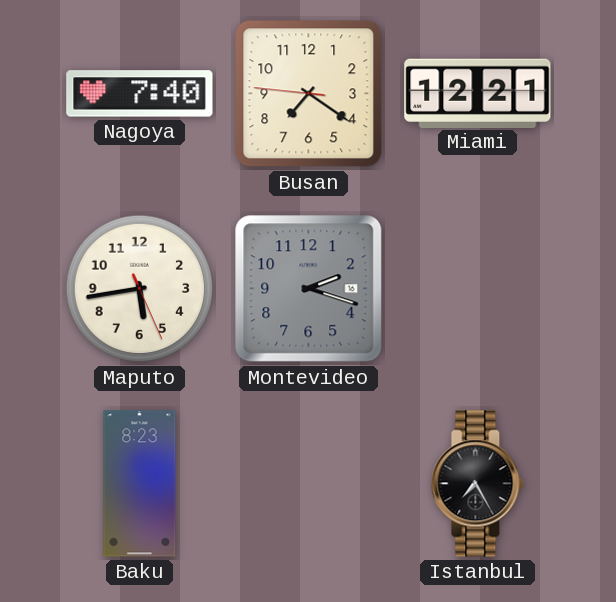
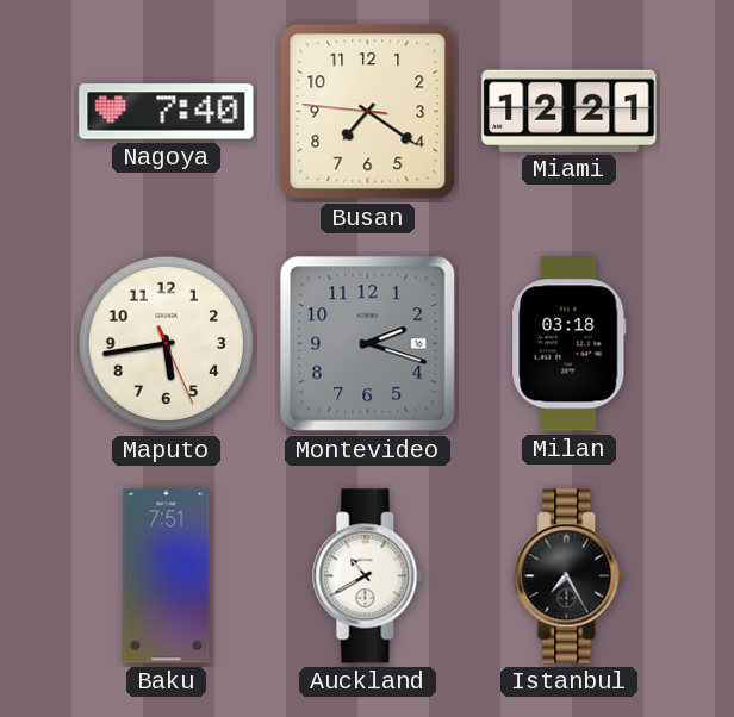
Milan: none -> 03:18
Baku: 8:23 -> 7:51
Auckland: none -> 10:40
